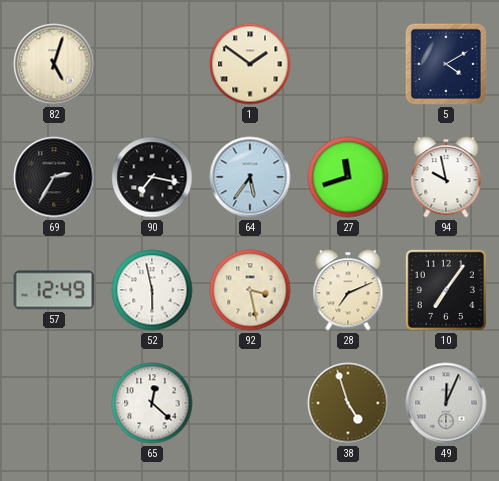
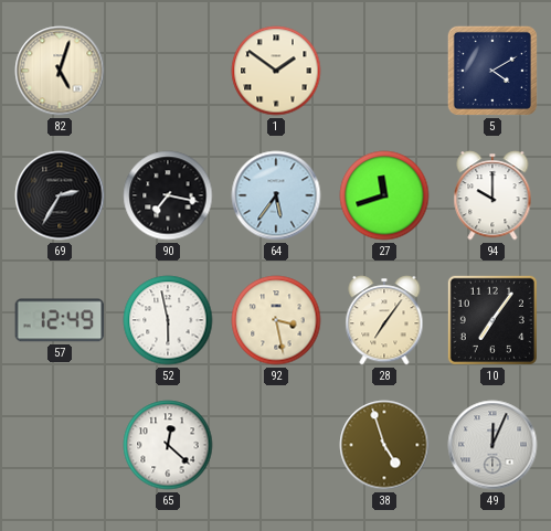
94: 9:58 -> 10:00
28: 7:11 -> 7:06
